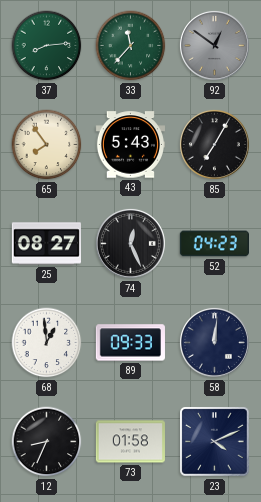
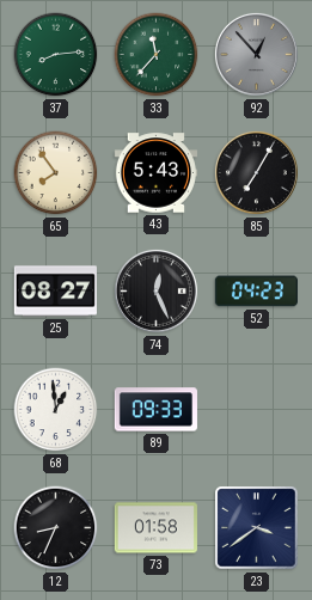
92: 12:51 -> 12:53
58: 12:01 -> none
23: 4:11 -> 3:39
